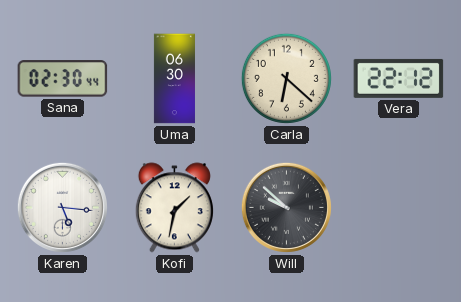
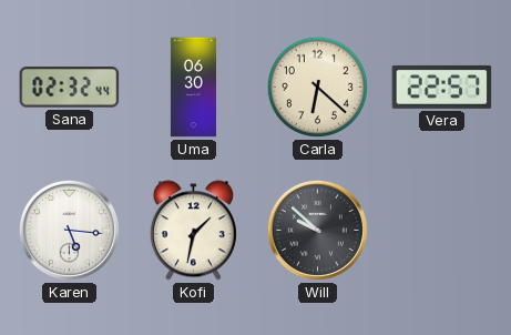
Sana: 02:30 -> 02:32
Vera: 22:12 -> 22:57
